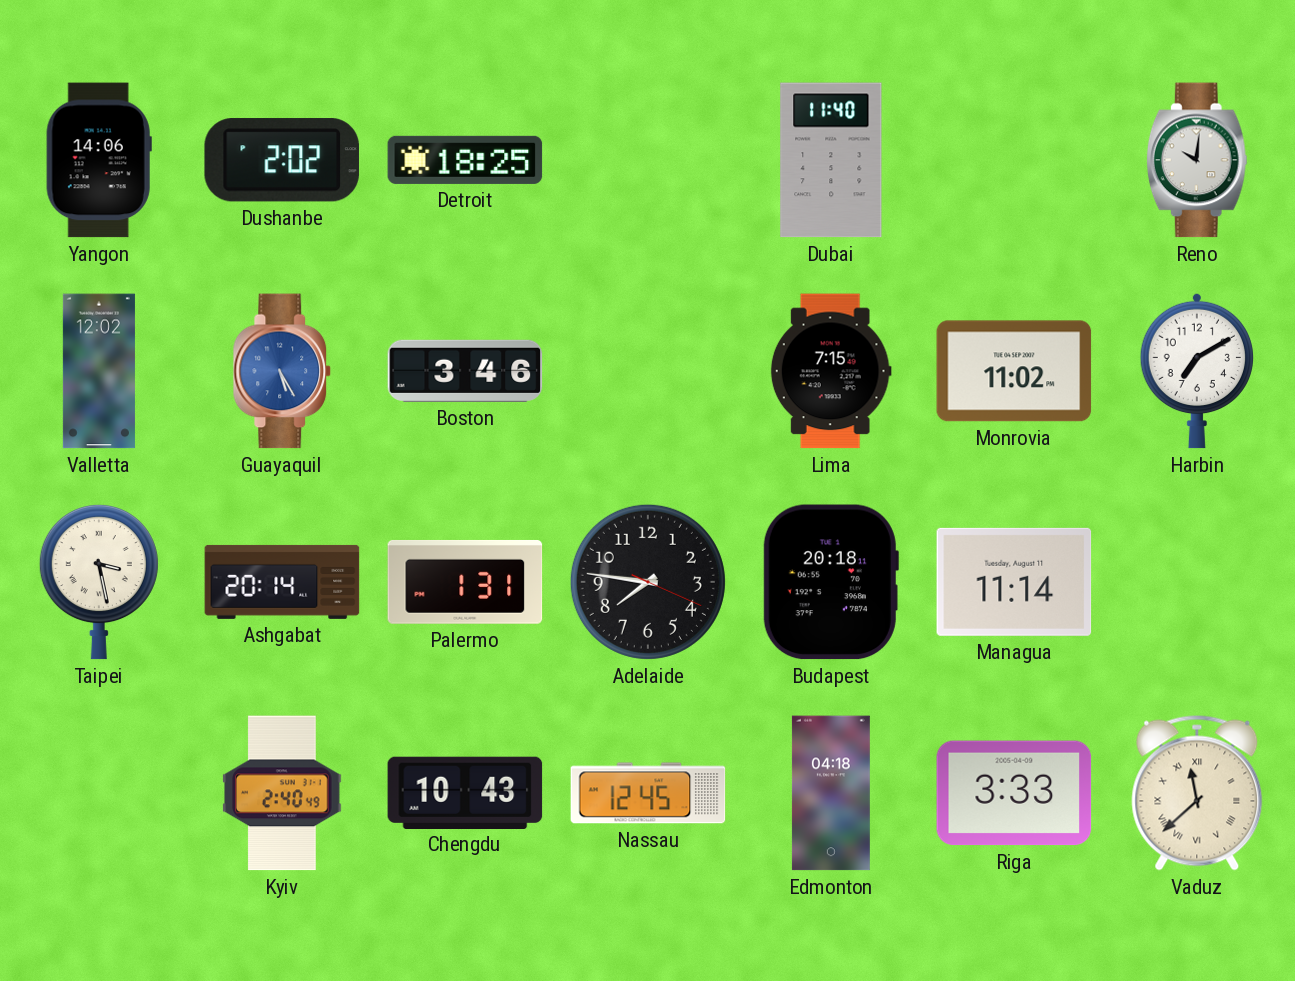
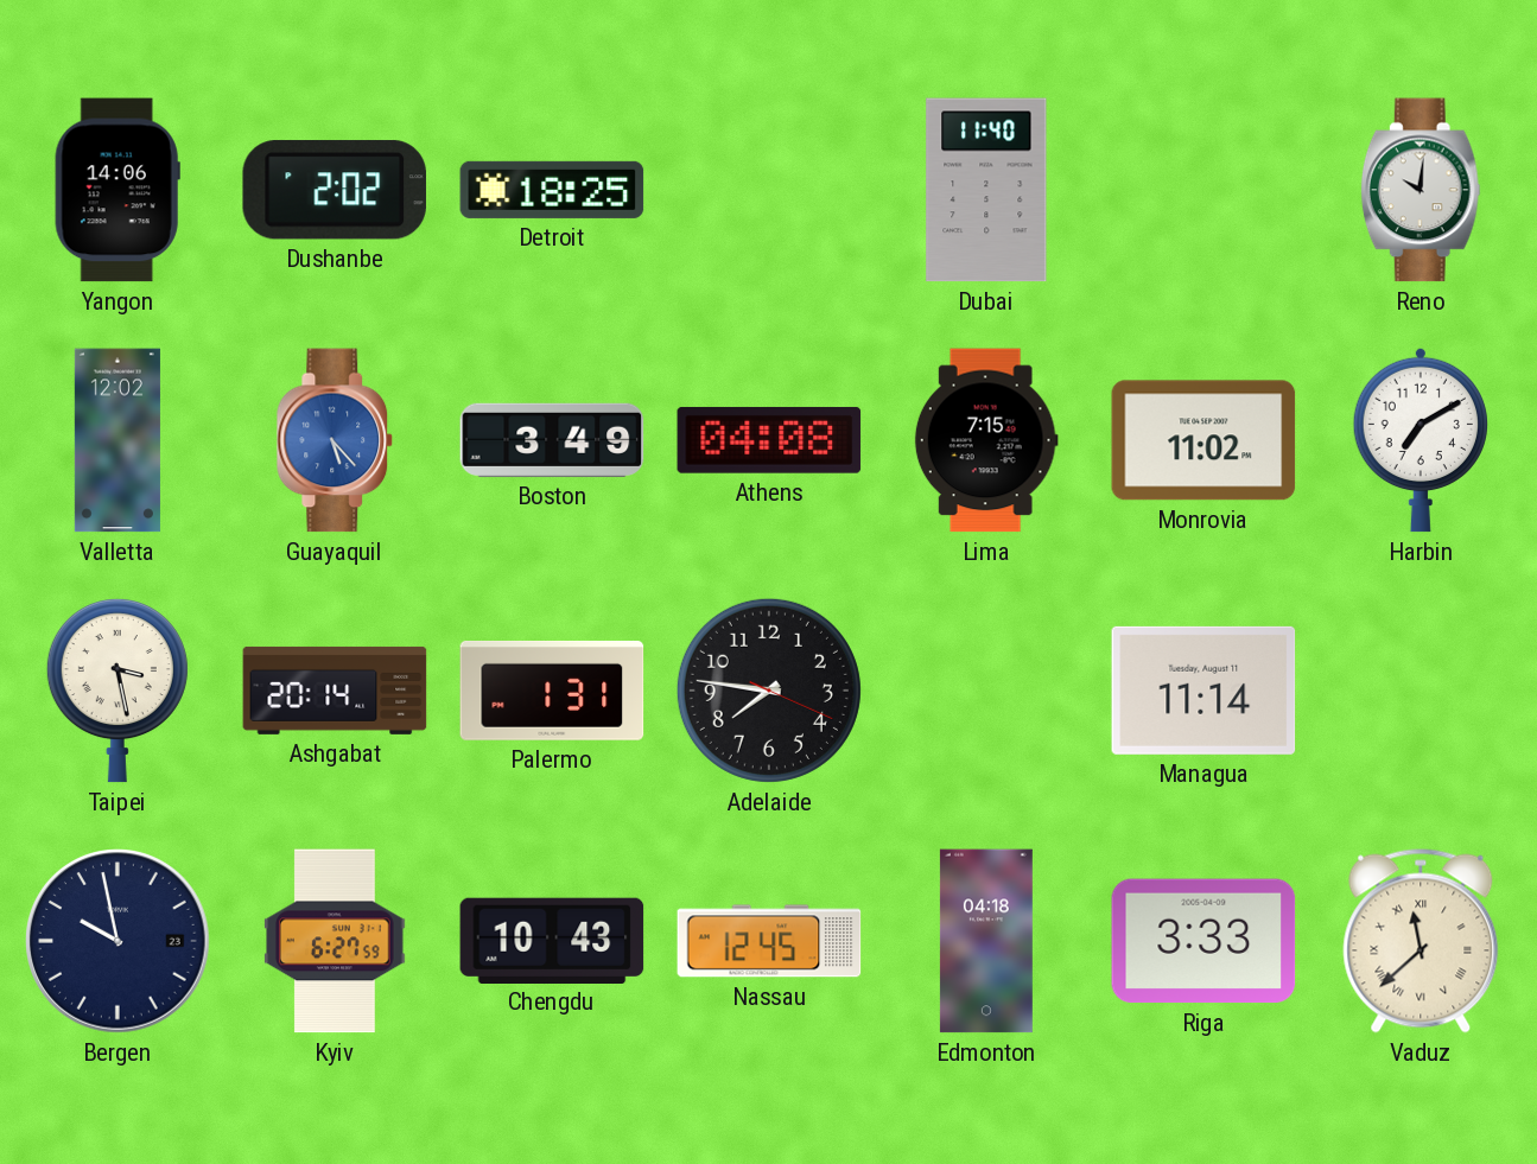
Guayaquil: 5:25 -> 5:23
Boston: 3:46 -> 3:49
Athens: none -> 04:08
Budapest: 20:18 -> none
Bergen: none -> 9:58
Kyiv: 2:40 -> 6:27
